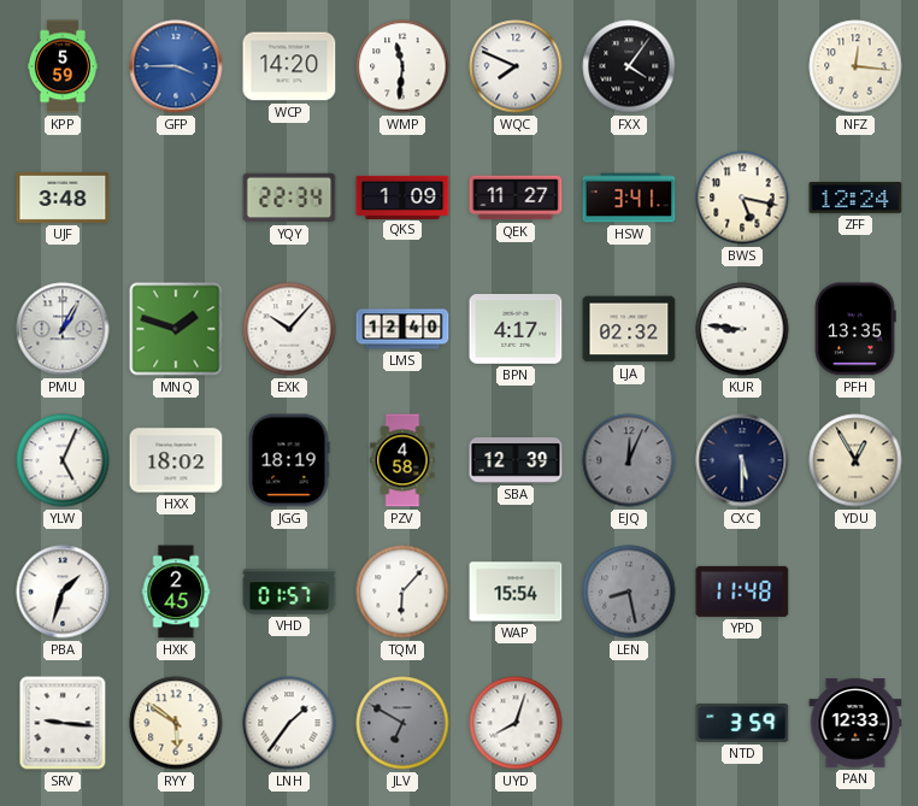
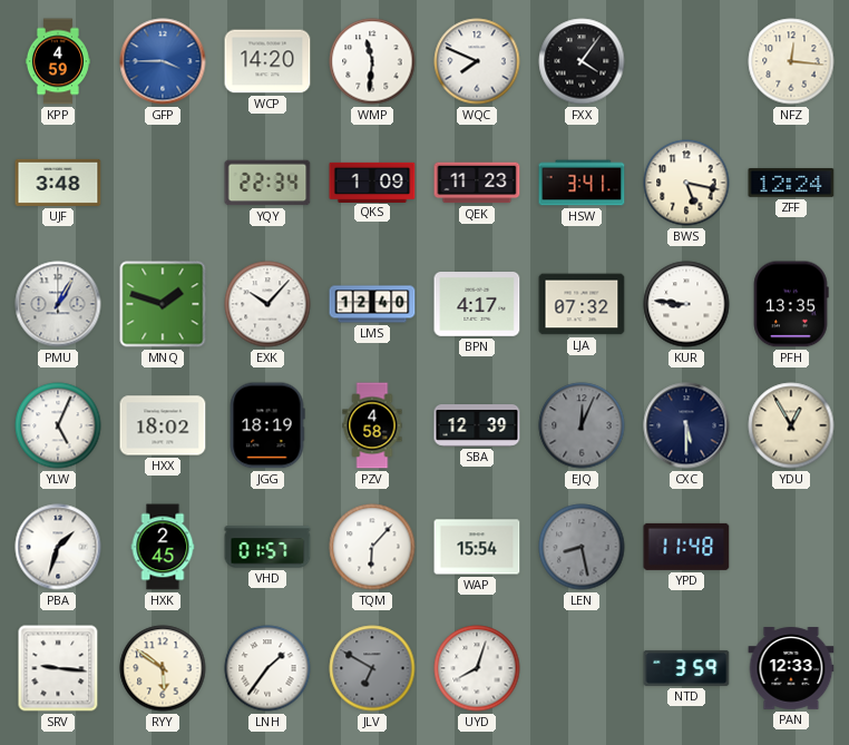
KPP: 5:59 -> 4:59
QEK: 11:27 -> 11:23
LJA: 02:32 -> 07:32
